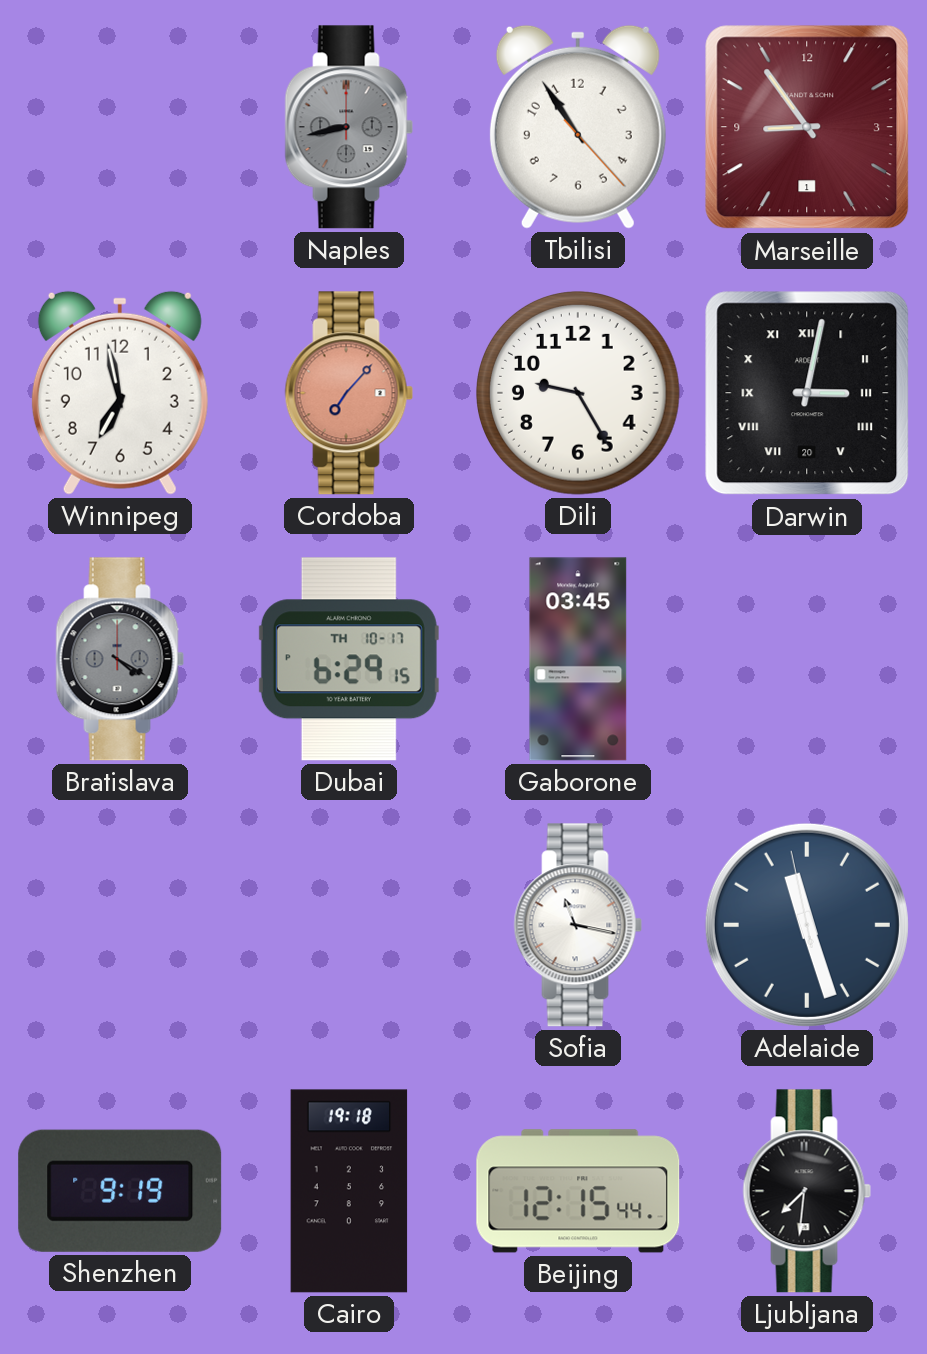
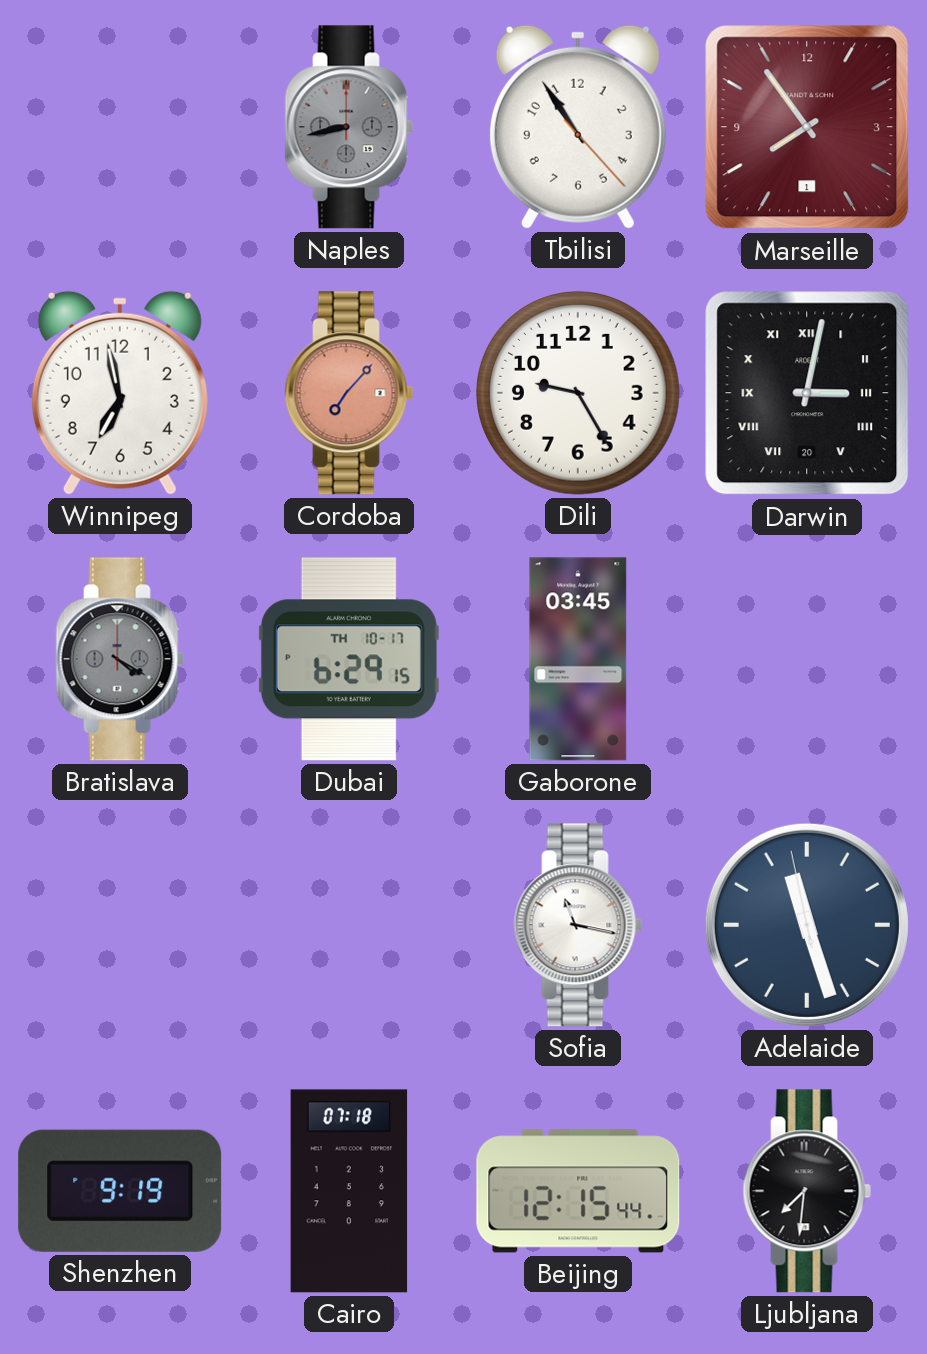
Marseille: 8:54 -> 7:54
Cairo: 19:18 -> 07:18
